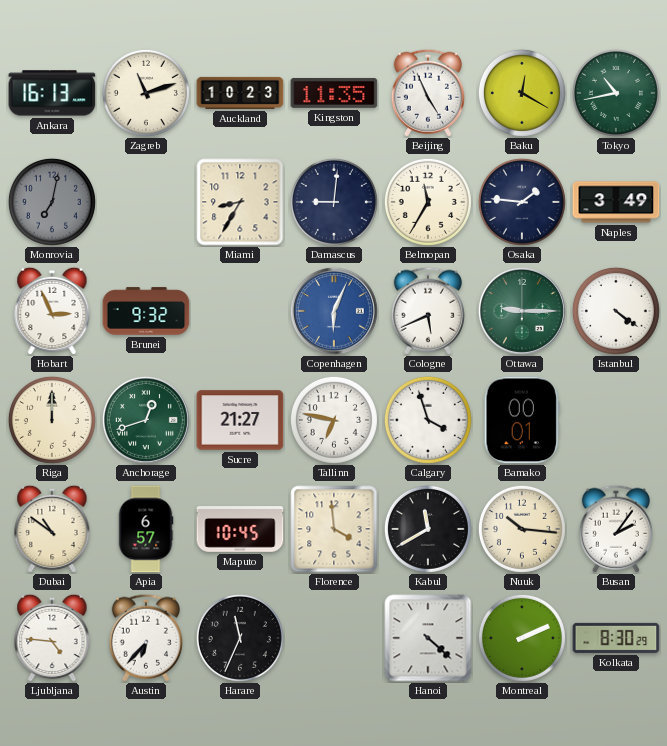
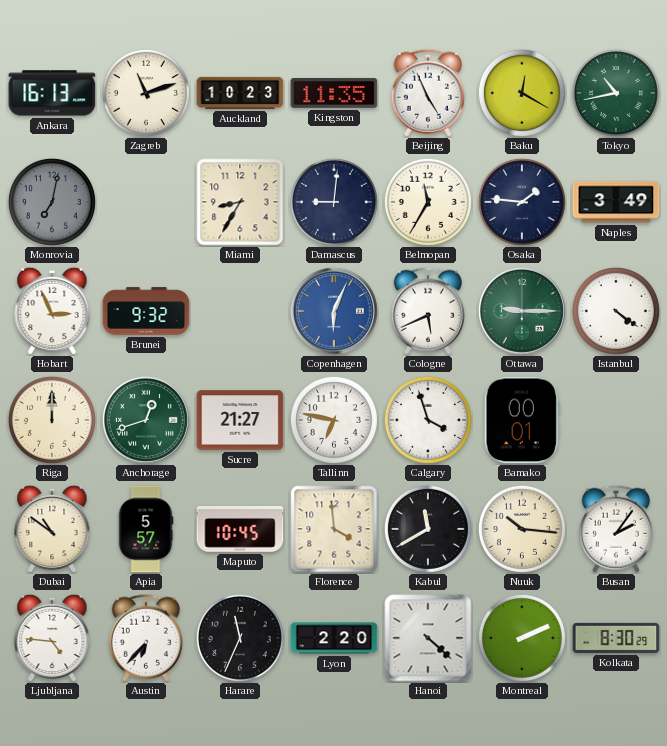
Apia: 6:57 -> 5:57
Lyon: none -> 2:20
